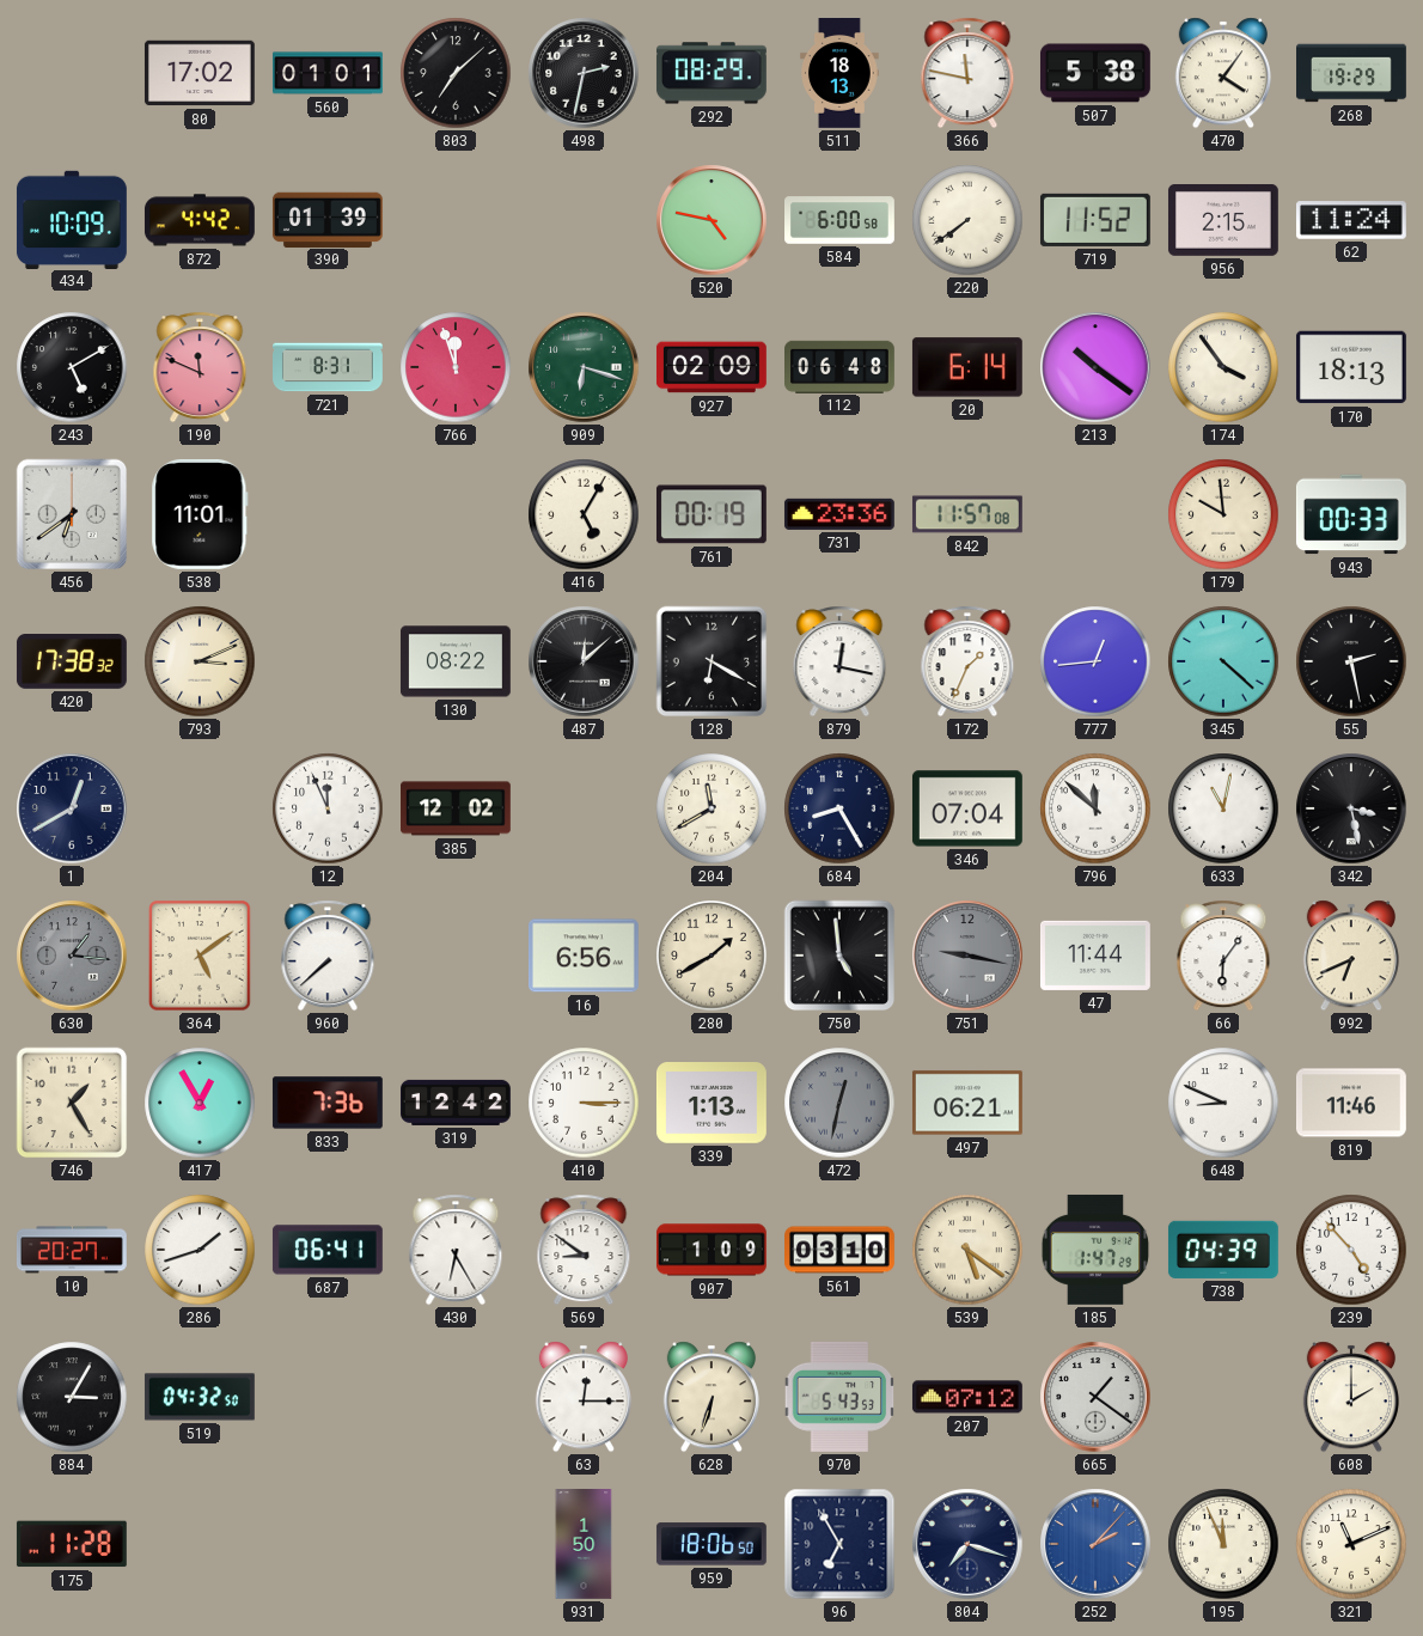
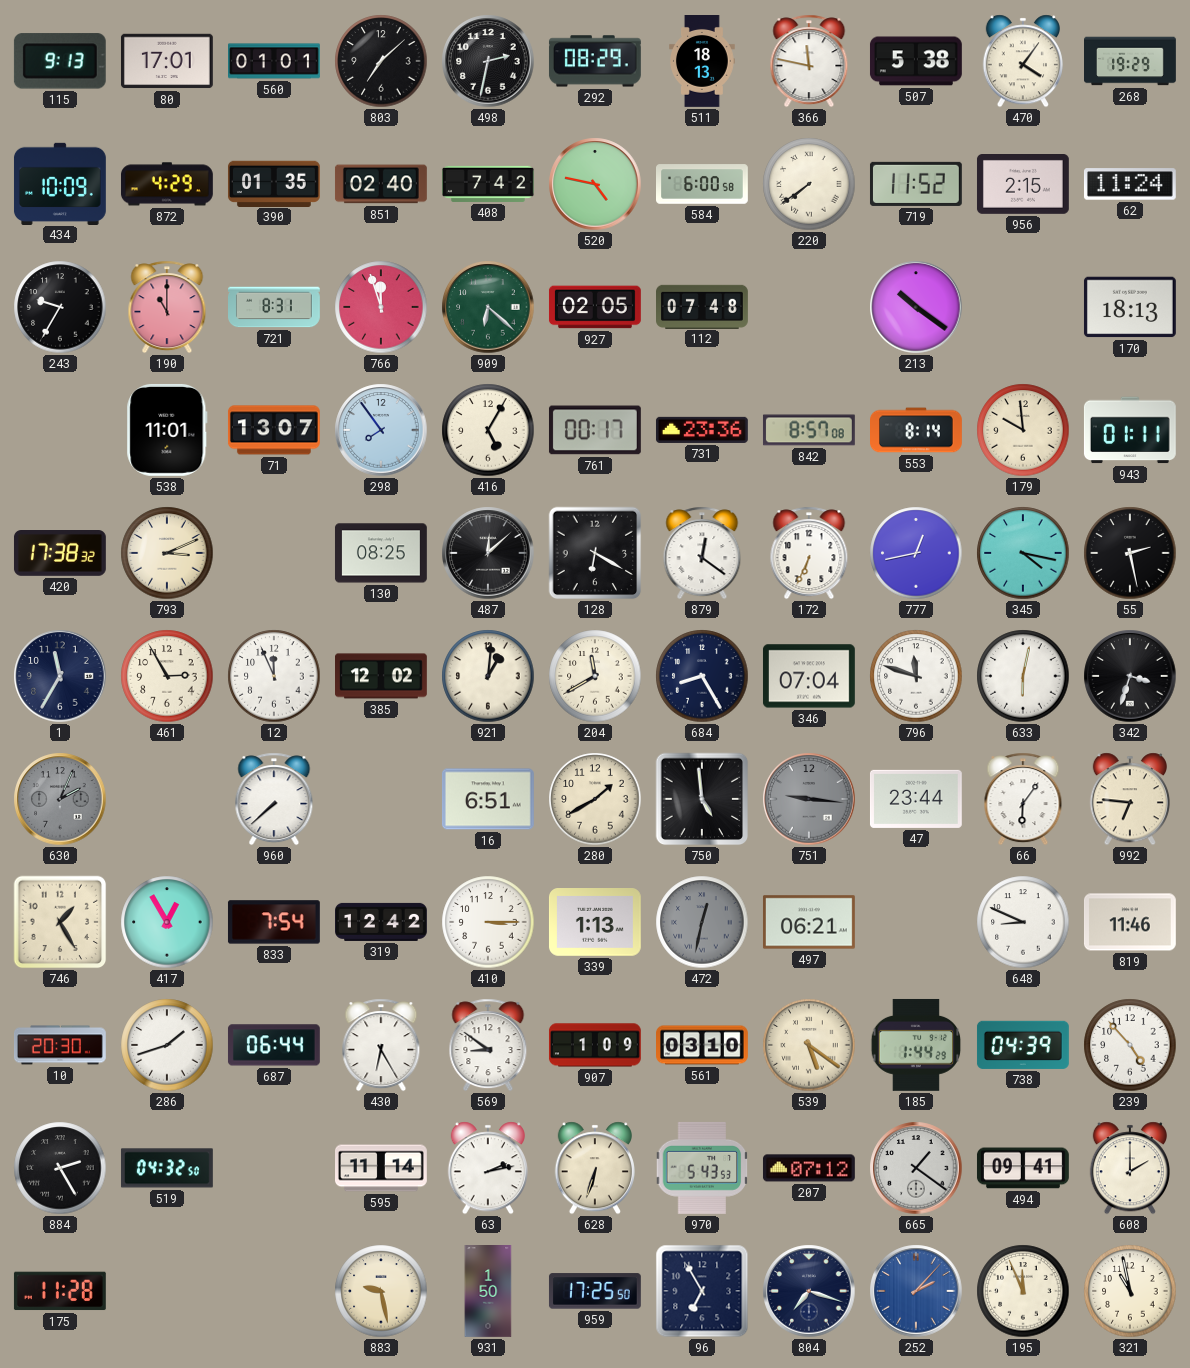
115: none -> 9:13
80: 17:02 -> 17:01
872: 4:42 -> 4:29
390: 01:39 -> 01:35
851: none -> 02:40
408: none -> 7:42
243: 5:10 -> 9:35
190: 11:49 -> 11:00
909: 6:18 -> 6:22
927: 02:09 -> 02:05
112: 06:48 -> 07:48
20: 6:14 -> none
174: 3:54 -> none
456: 6:39 -> none
71: none -> 13:07
298: none -> 7:54
761: 00:19 -> 00:17
842: 11:57 -> 8:57
553: none -> 8:14
943: 00:33 -> 01:11
130: 08:22 -> 08:25
879: 12:17 -> 12:21
172: 1:34 -> 6:34
777: 12:44 -> 12:43
345: 4:22 -> 4:17
1: 12:40 -> 11:35
461: none -> 2:55
921: none -> 1:01
796: 11:52 -> 11:48
633: 11:02 -> 6:02
342: 3:28 -> 3:33
630: 1:16 -> 2:04
364: 5:09 -> none
16: 6:56 -> 6:51
751: 9:17 -> 9:16
47: 11:44 -> 23:44
992: 6:41 -> 6:46
833: 7:36 -> 7:54
10: 20:27 -> 20:30
687: 06:41 -> 06:44
185: 1:47 -> 1:44
884: 3:05 -> 2:25
595: none -> 11:14
63: 12:15 -> 2:13
494: none -> 09:41
883: none -> 9:28
959: 18:06 -> 17:25
321: 11:11 -> 10:58
